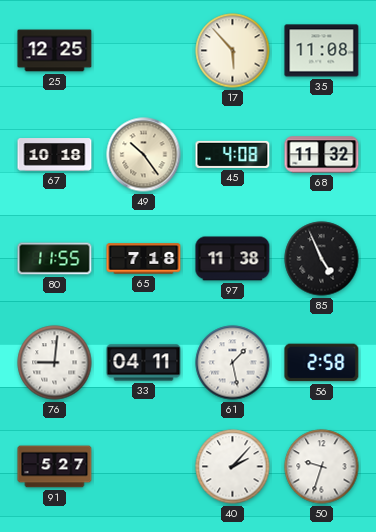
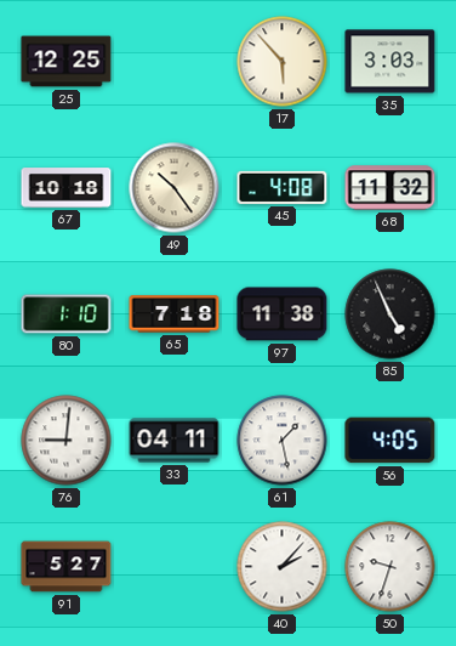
35: 11:08 -> 3:03
80: 11:55 -> 1:10
56: 2:58 -> 4:05
